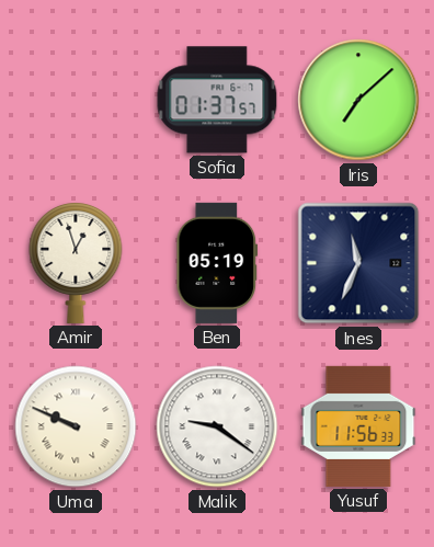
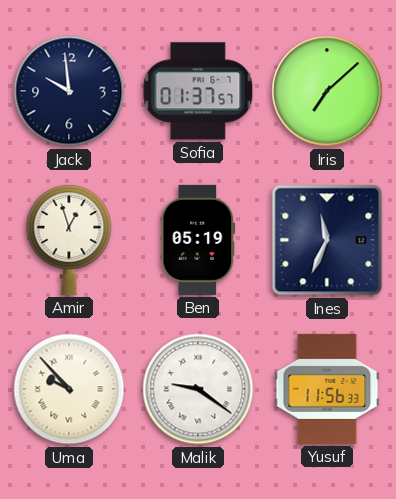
Jack: none -> 9:59
Uma: 9:49 -> 9:53
